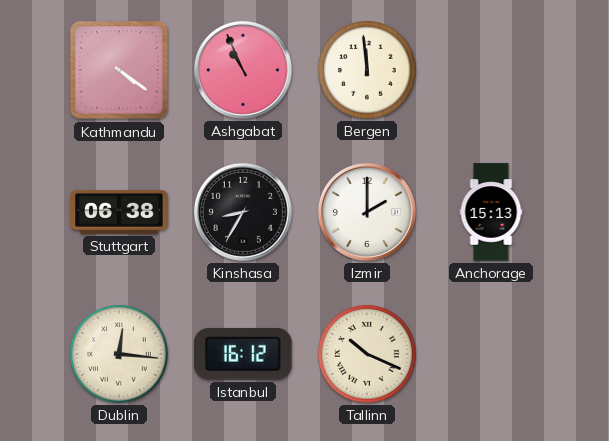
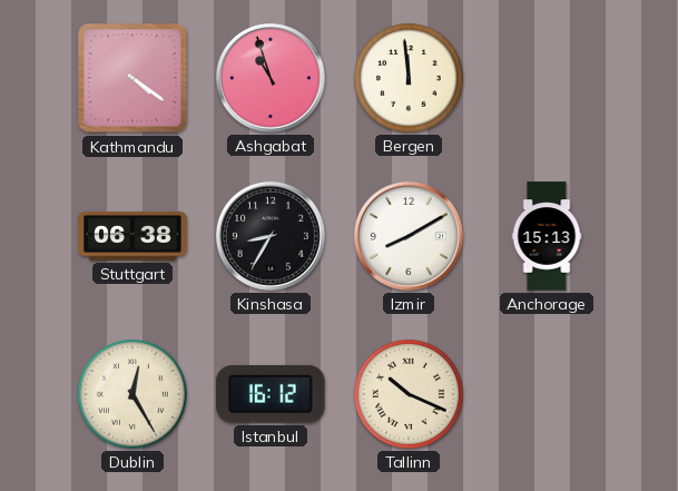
Ashgabat: 10:56 -> 10:57
Izmir: 2:00 -> 8:10
Dublin: 12:16 -> 12:25
